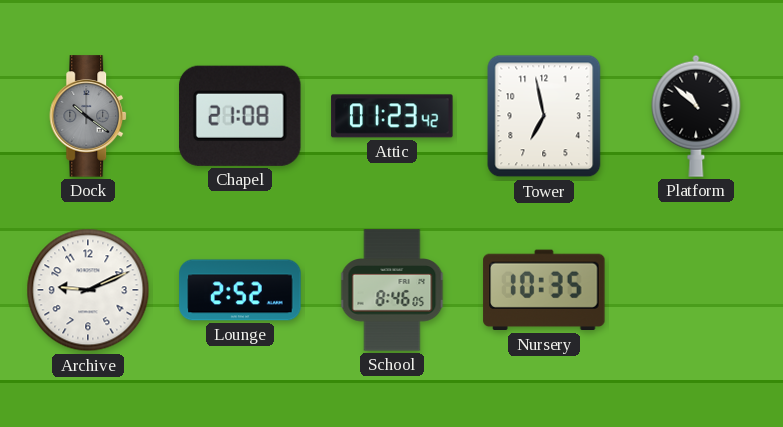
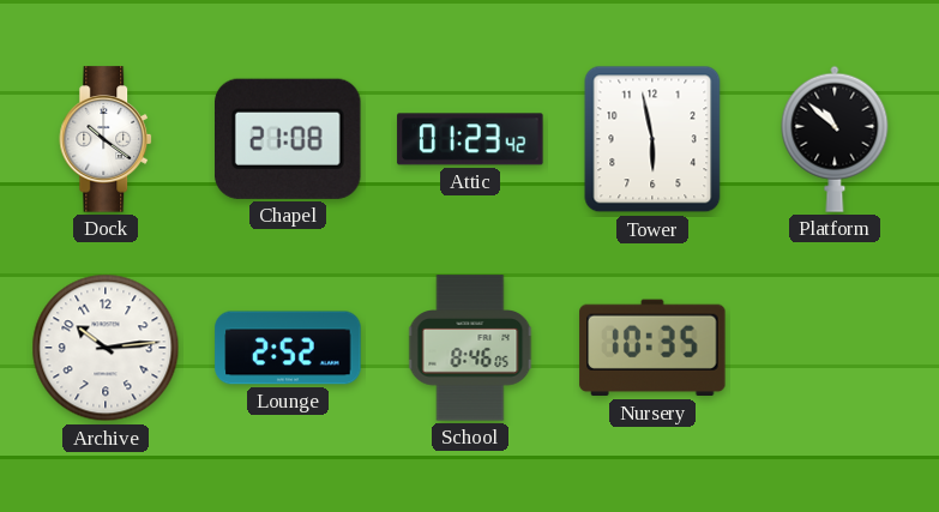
Dock dial: grey -> white
Tower: 6:58 -> 5:58
Archive: 9:11 -> 10:14
